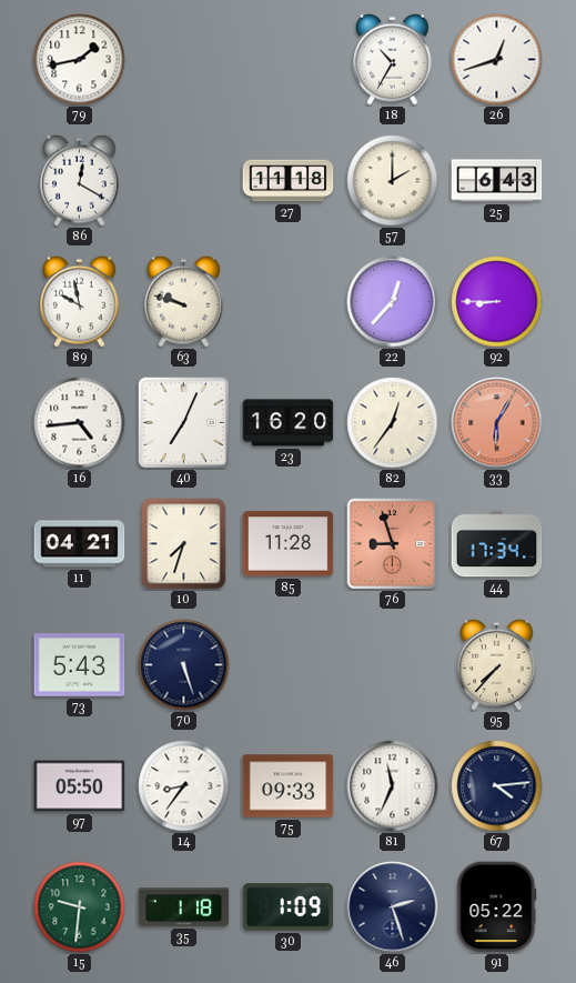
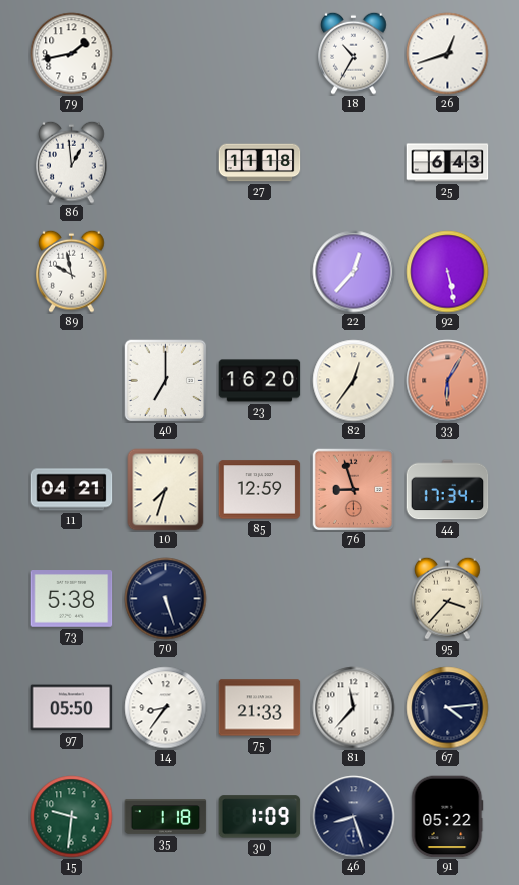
86: 12:20 -> 12:59
57: 2:00 -> none
63: 9:48 -> none
92: 8:45 -> 5:28
16: 4:44 -> none
40: 7:04 -> 7:00
85: 11:28 -> 12:59
73: 5:43 -> 5:38
95: 7:37 -> 3:37
75: 09:33 -> 21:33
81: 11:34 -> 11:37
46: 2:27 -> 8:27
